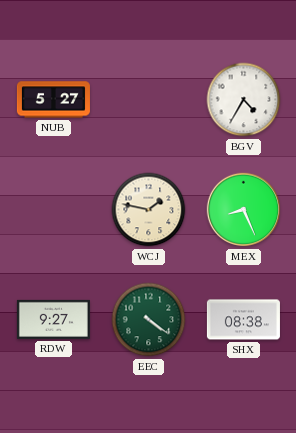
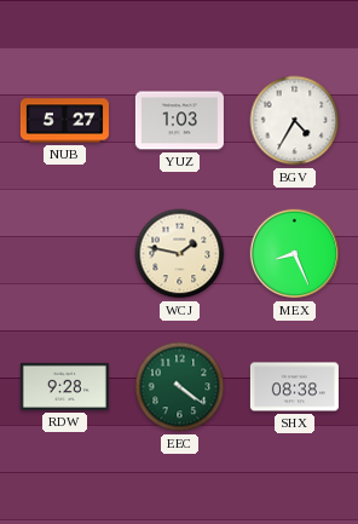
YUZ: none -> 1:03
RDW: 9:27 -> 9:28
